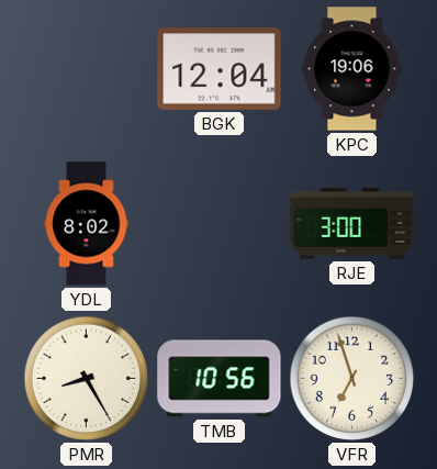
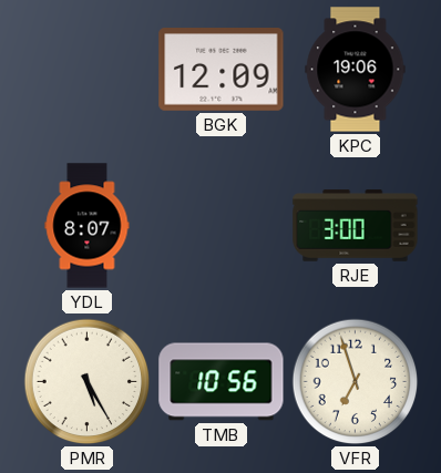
BGK: 12:04 -> 12:09
YDL: 8:02 -> 8:07
PMR: 8:25 -> 5:25
